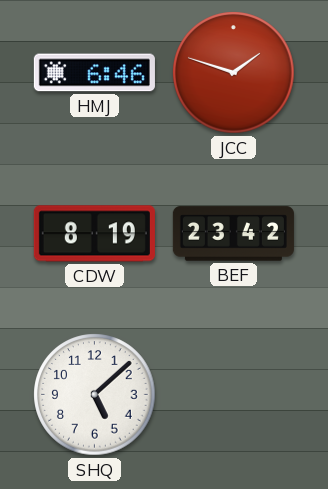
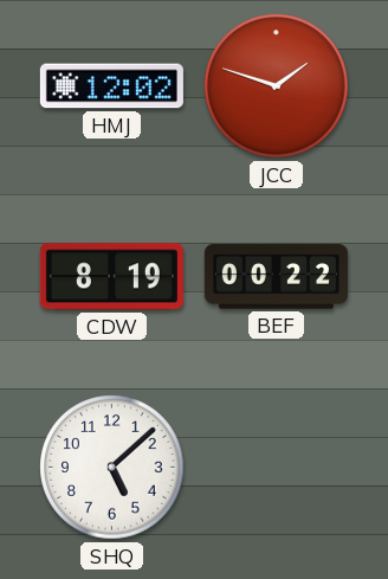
HMJ: 6:46 -> 12:02
BEF: 23:42 -> 00:22
